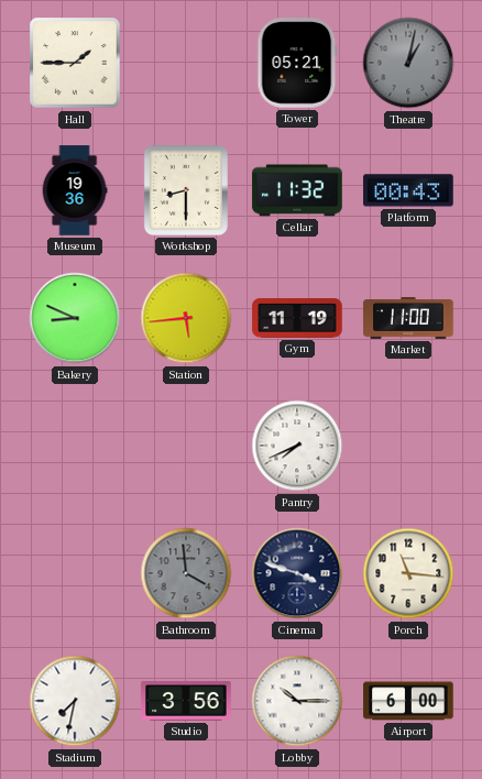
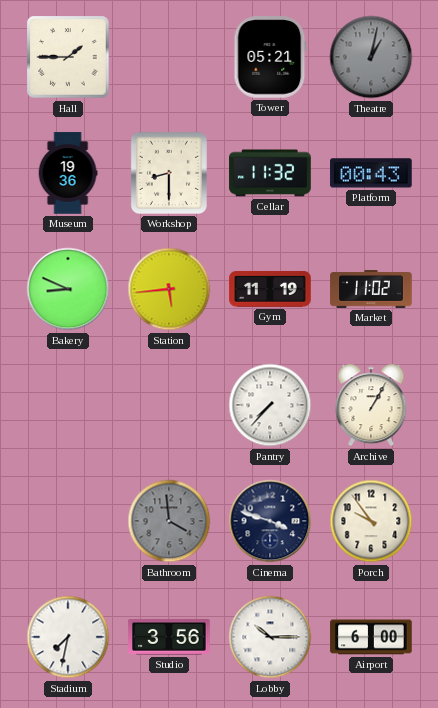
Market: 11:00 -> 11:02
Pantry: 7:41 -> 7:37
Archive: none -> 1:05
Porch: 11:16 -> 9:54
